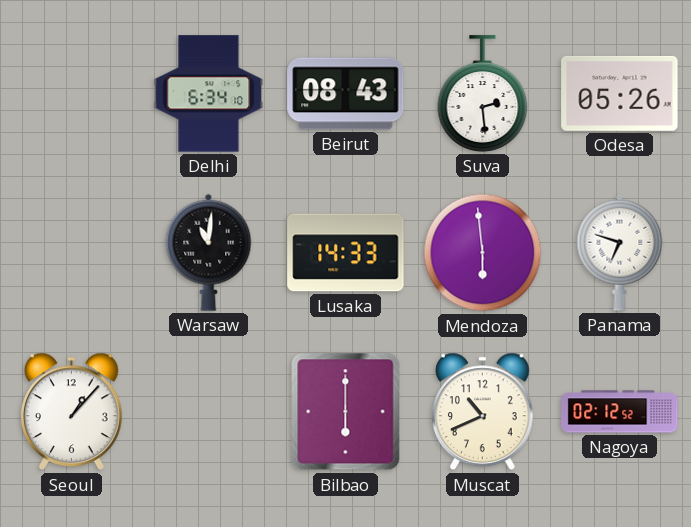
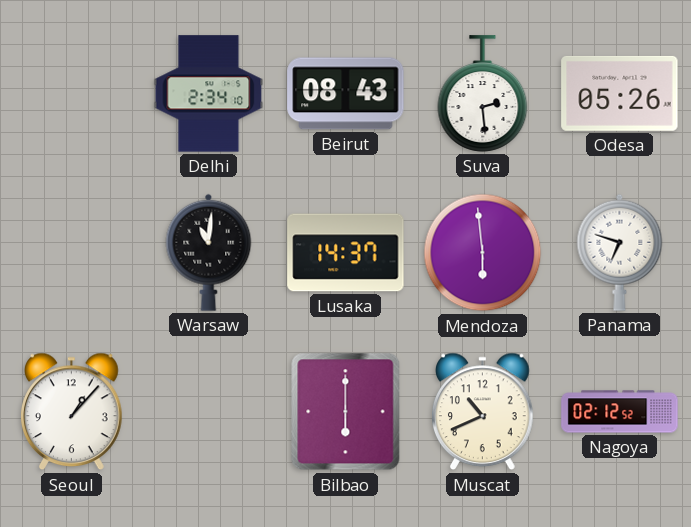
Delhi: 6:34 -> 2:34
Lusaka: 14:33 -> 14:37
